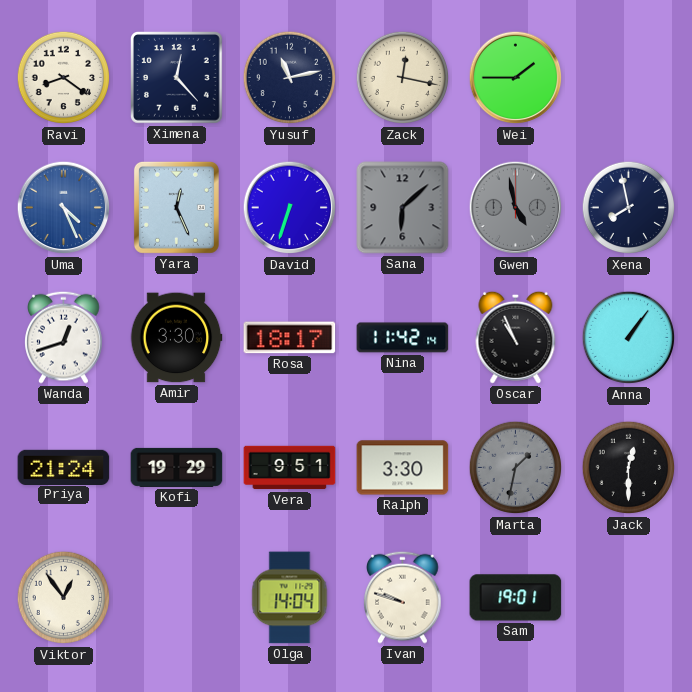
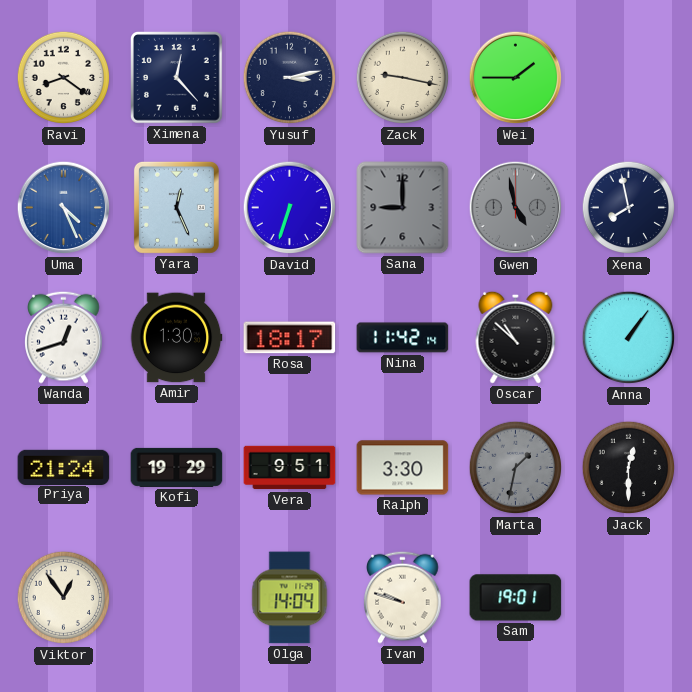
Yusuf: 11:13 -> 3:13
Zack: 12:17 -> 9:17
Sana: 6:08 -> 9:00
Amir: 3:30 -> 1:30
Oscar: 10:56 -> 10:52
